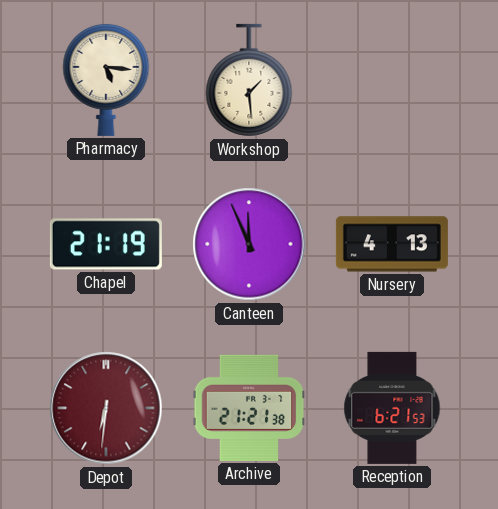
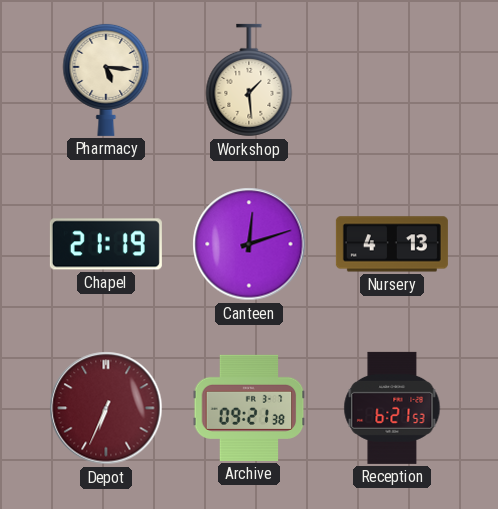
Canteen: 11:56 -> 12:12
Depot: 6:31 -> 6:34
Archive: 21:21 -> 09:21
